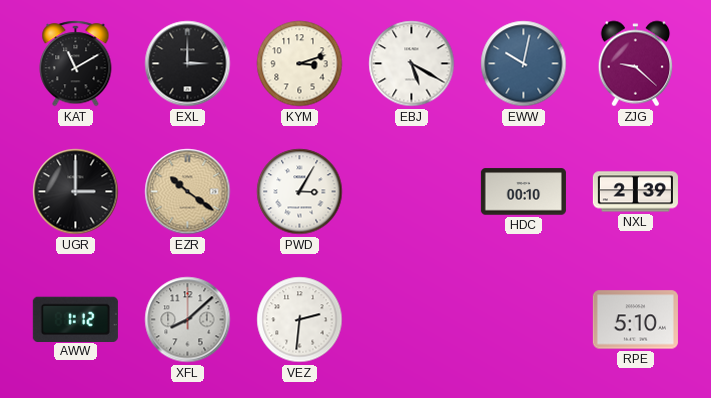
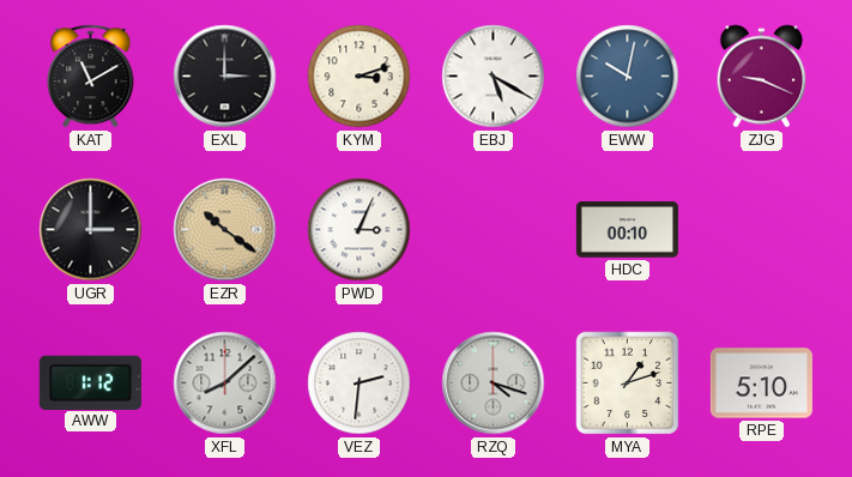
ZJG: 9:22 -> 9:19
PWD: 3:05 -> 3:04
NXL: 2:39 -> none
RZQ: none -> 4:18
MYA: none -> 1:12
